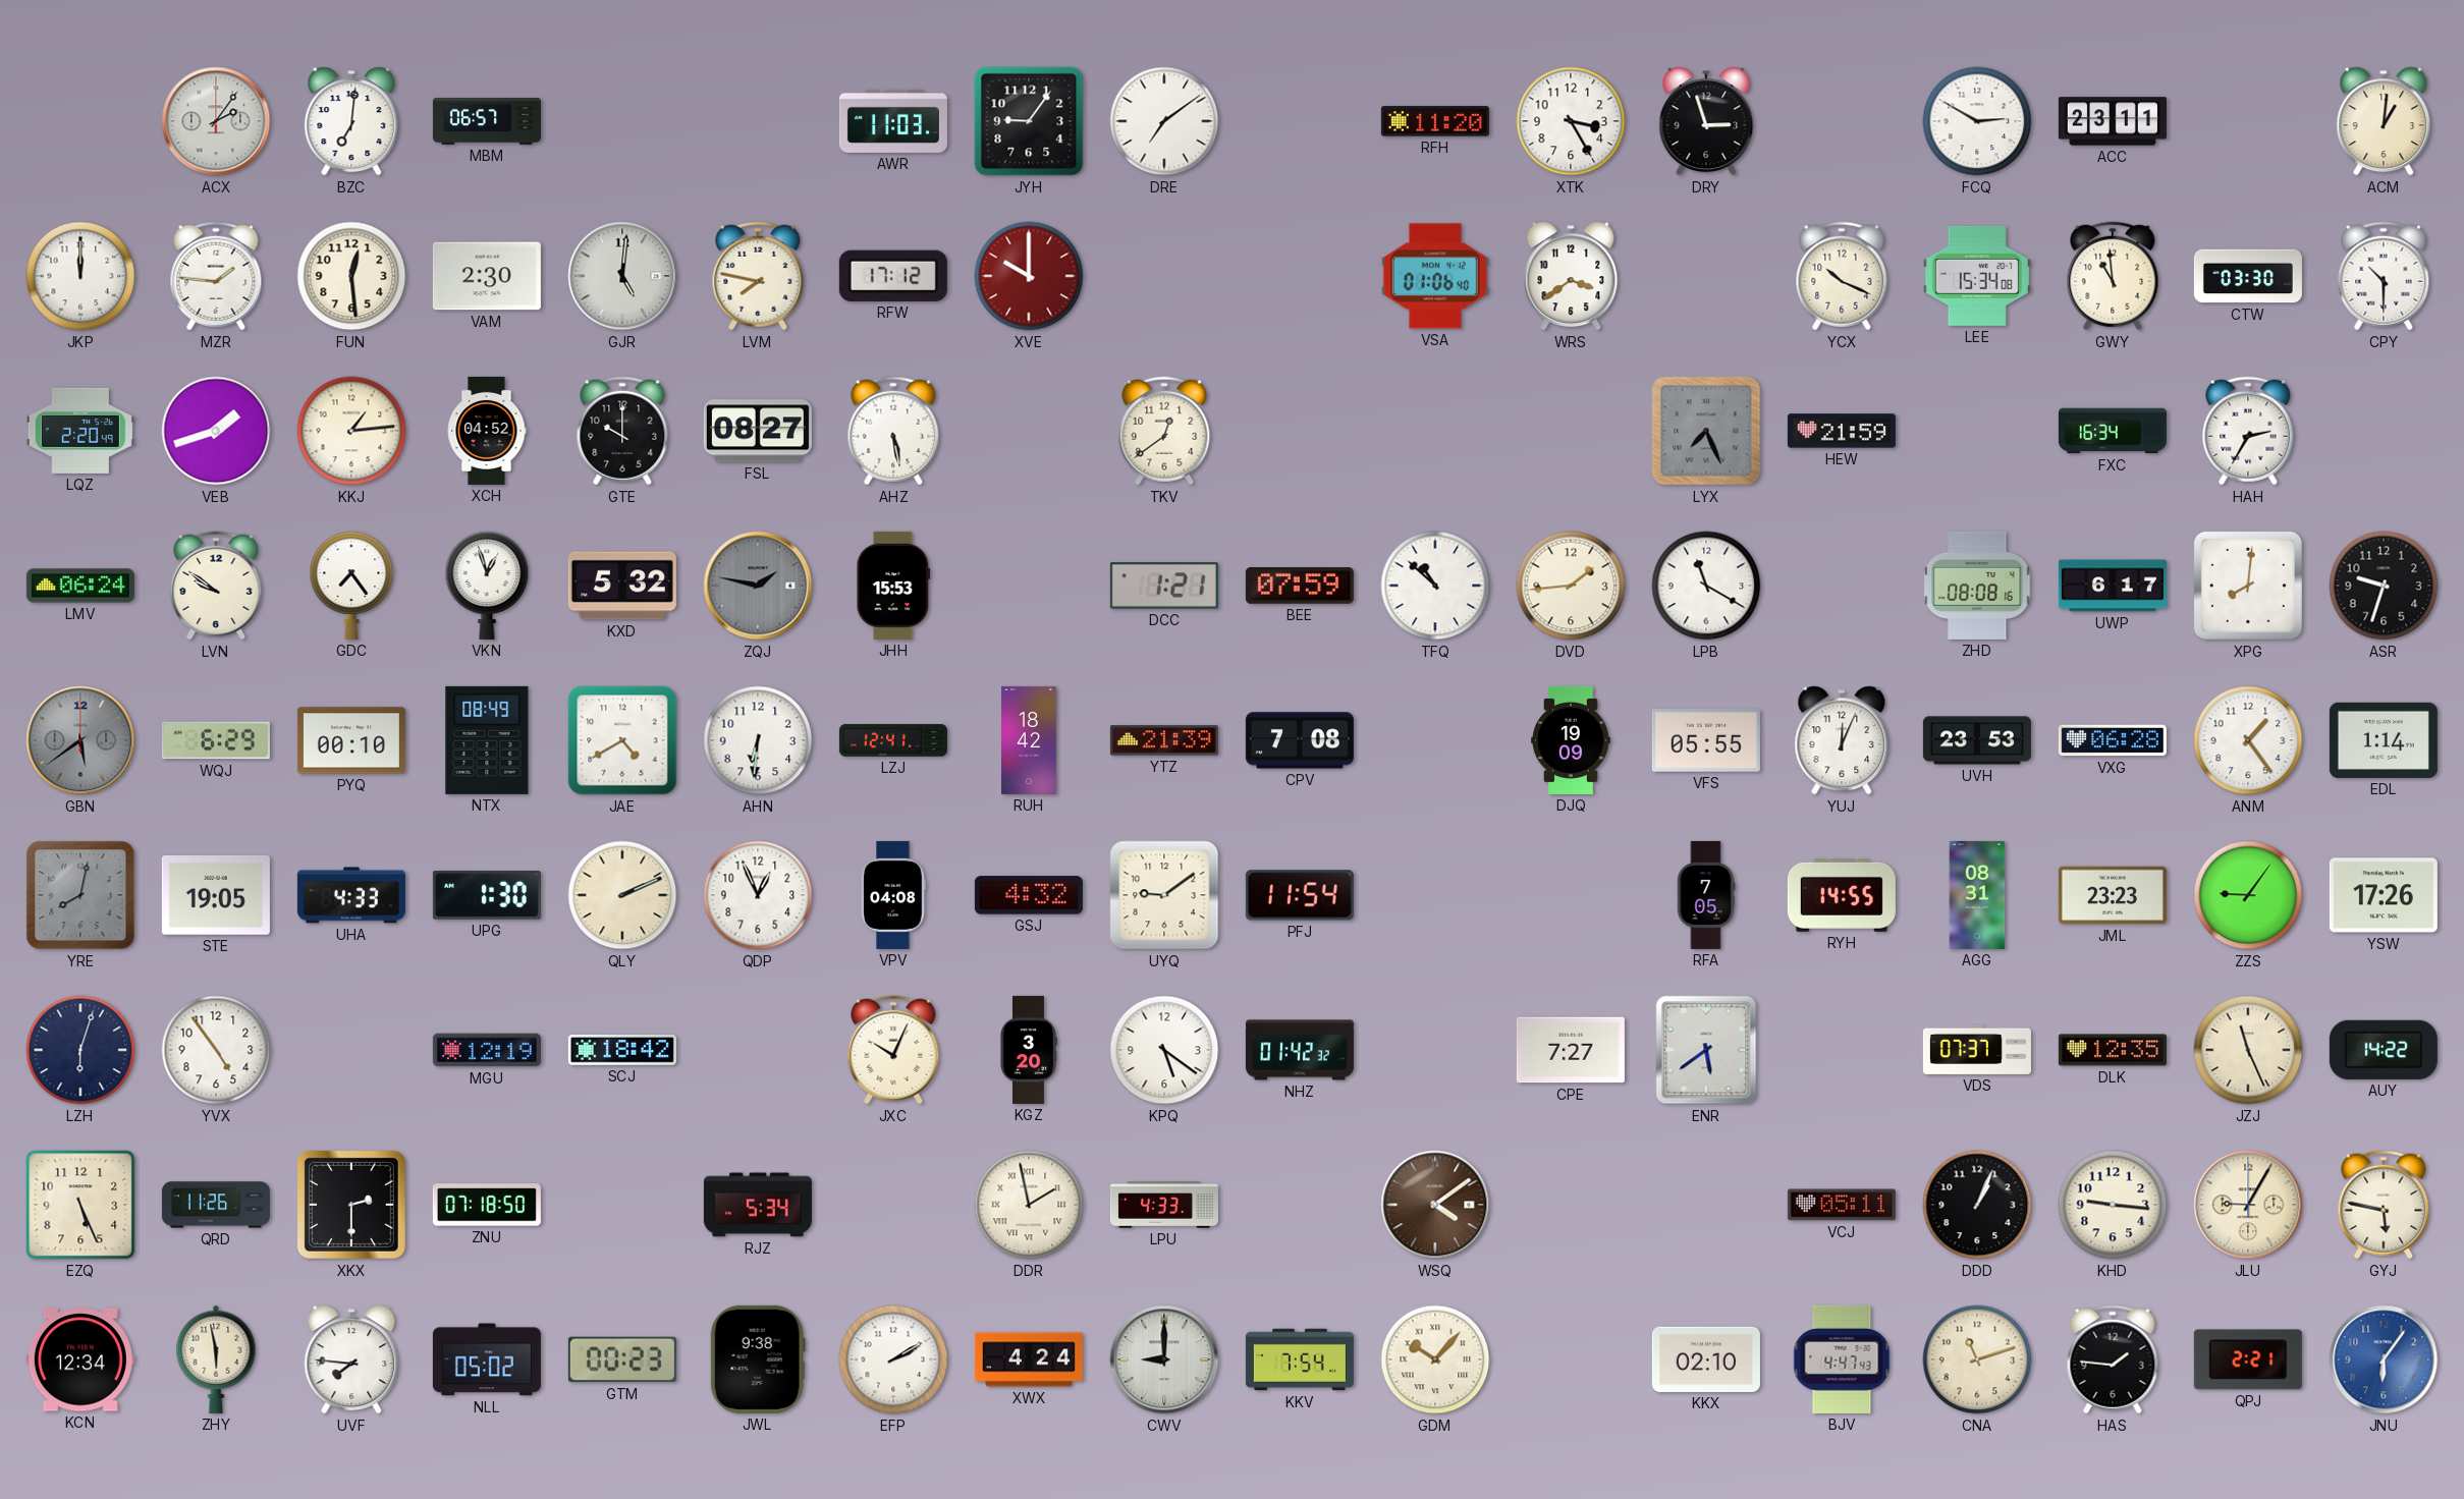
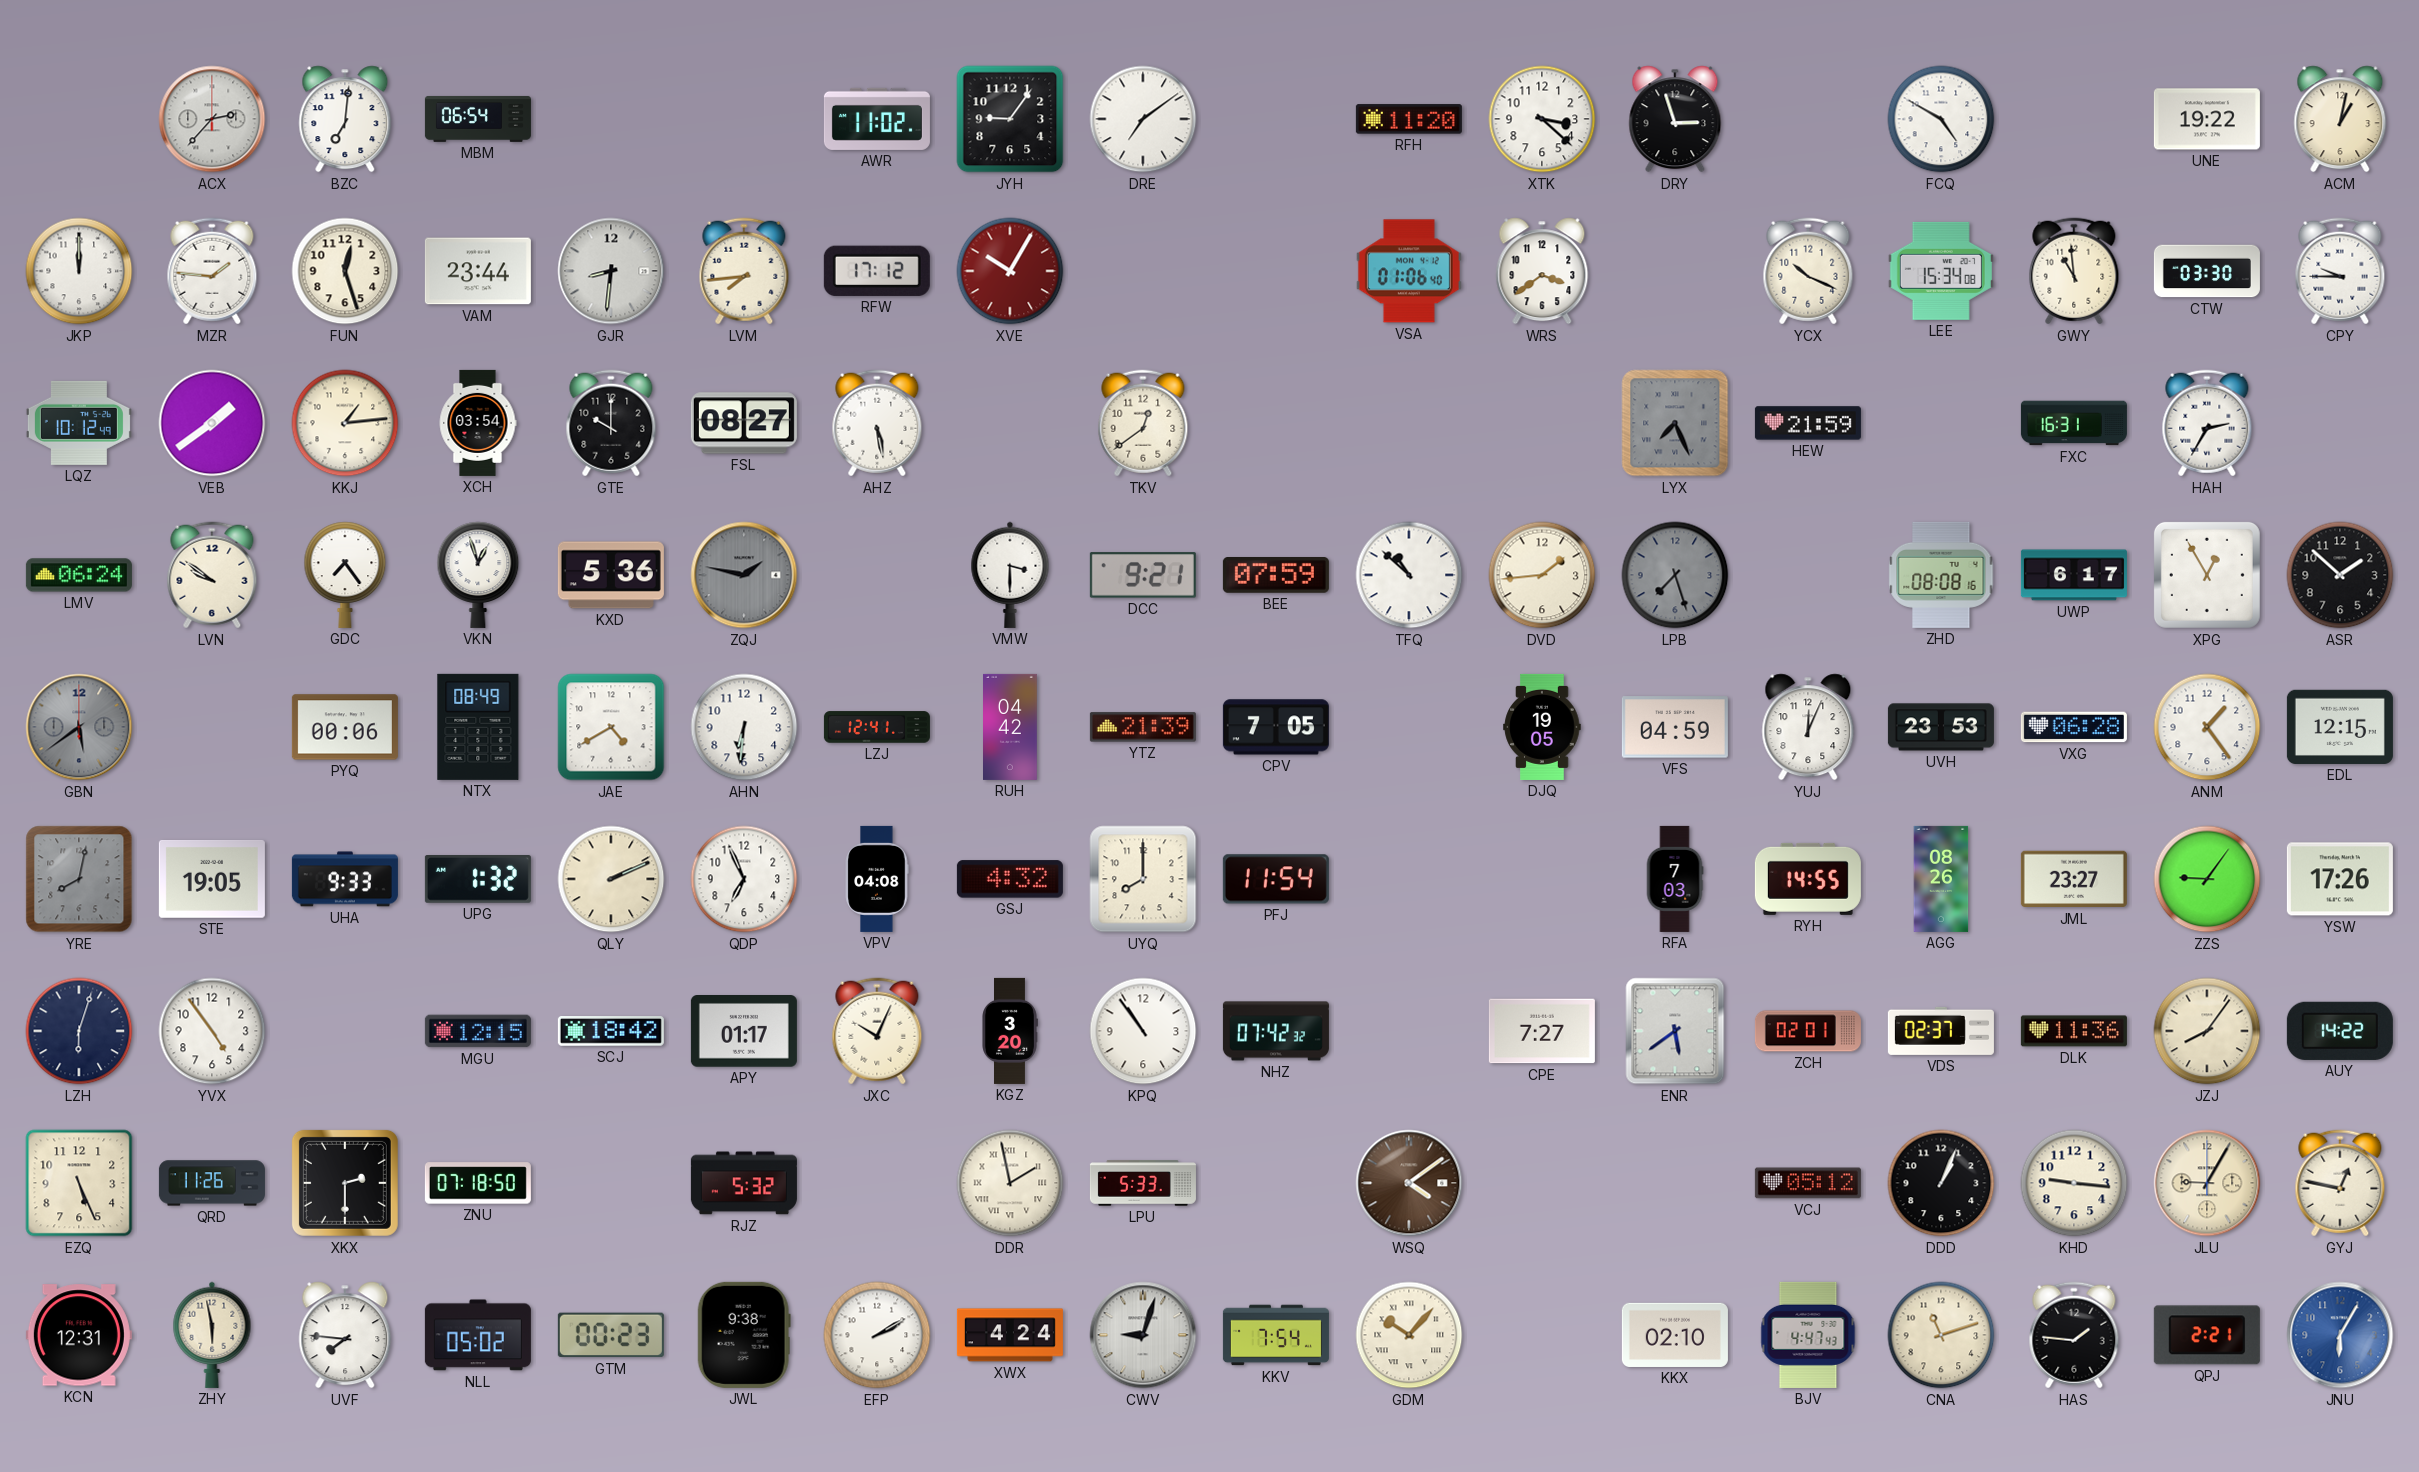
ACX: 2:06 -> 2:37
MBM: 06:57 -> 06:54
AWR: 11:03 -> 11:02
XTK: 3:25 -> 3:22
FCQ: 2:50 -> 4:50
ACC: 23:11 -> none
UNE: none -> 19:22
ACM: 1:01 -> 1:02
FUN: 12:29 -> 12:27
VAM: 2:30 -> 23:44
GJR: 5:01 -> 8:31
LVM: 7:47 -> 7:44
XVE: 10:00 -> 10:05
CPY: 10:30 -> 9:45
LQZ: 2:20 -> 10:12
VEB: 1:42 -> 1:39
XCH: 04:52 -> 03:54
FXC: 16:34 -> 16:31
KXD: 5:32 -> 5:36
JHH: 15:53 -> none
VMW: none -> 3:30
DCC: 1:21 -> 9:21
LPB: 11:20 -> 7:27
LPB dial: white -> grey
XPG: 8:01 -> 12:55
ASR: 9:33 -> 1:52
WQJ: 6:29 -> none
PYQ: 00:10 -> 00:06
RUH: 18:42 -> 04:42
CPV: 7:08 -> 7:05
DJQ: 19:09 -> 19:05
VFS: 05:55 -> 04:59
EDL: 1:14 -> 12:15
UHA: 4:33 -> 9:33
UPG: 1:30 -> 1:32
QDP: 12:56 -> 6:56
UYQ: 9:09 -> 8:00
RFA: 7:05 -> 7:03
AGG: 08:31 -> 08:26
JML: 23:23 -> 23:27
MGU: 12:19 -> 12:15
APY: none -> 01:17
KPQ: 5:21 -> 10:54
NHZ: 01:42 -> 07:42
ZCH: none -> 02:01
VDS: 07:37 -> 02:37
DLK: 12:35 -> 11:36
JZJ: 11:26 -> 8:06
RJZ: 5:34 -> 5:32
LPU: 4:33 -> 5:33
VCJ: 05:11 -> 05:12
GYJ: 5:47 -> 12:47
KCN: 12:34 -> 12:31
CWV: 9:00 -> 9:03
JNU: 6:06 -> 6:05
